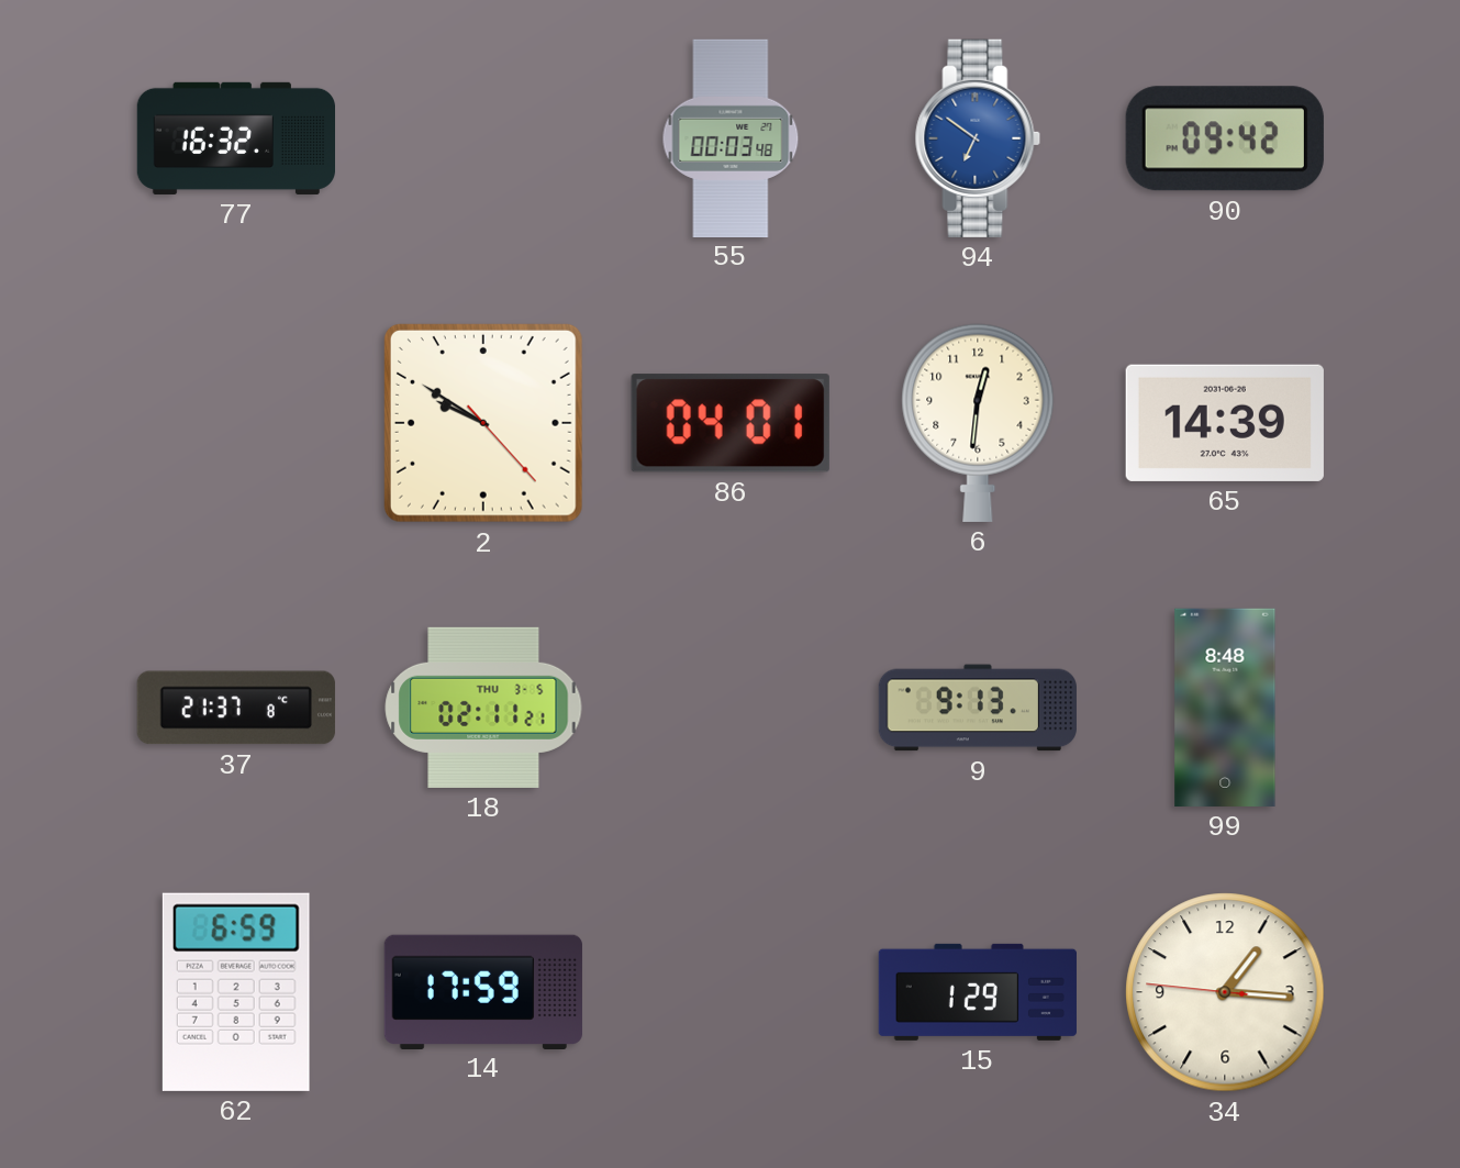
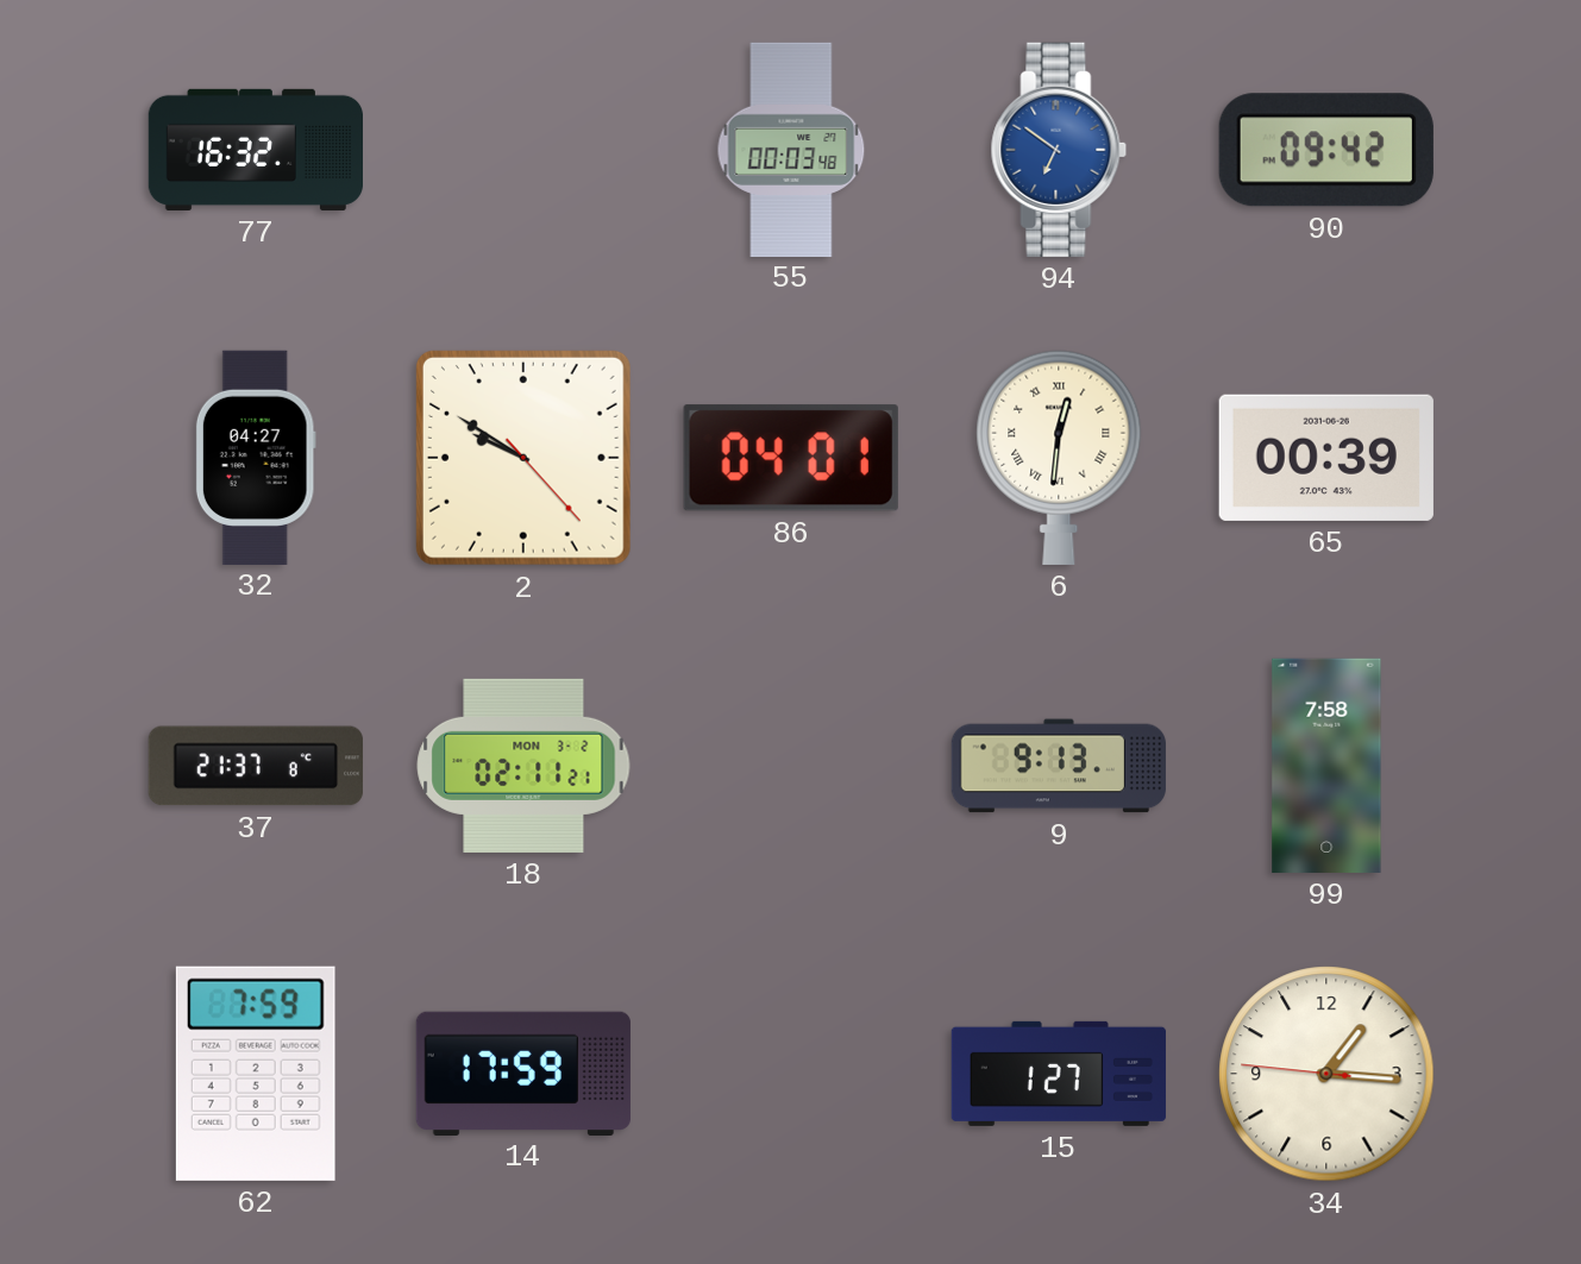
32: none -> 04:27
6 numerals: Arabic -> Roman
65: 14:39 -> 00:39
18 date: THU 3-5 -> MON 3-2
99: 8:48 -> 7:58
62: 6:59 -> 7:59
15: 1:29 -> 1:27
